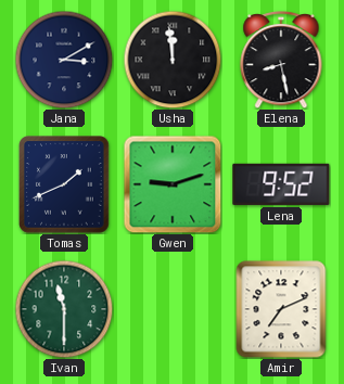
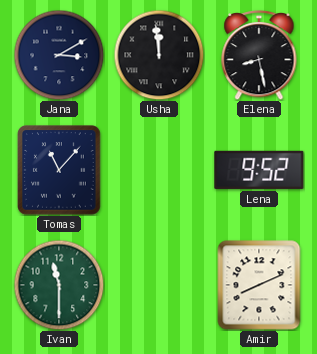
Tomas: 1:41 -> 11:07
Gwen: 9:12 -> none
Amir: 7:11 -> 8:11
